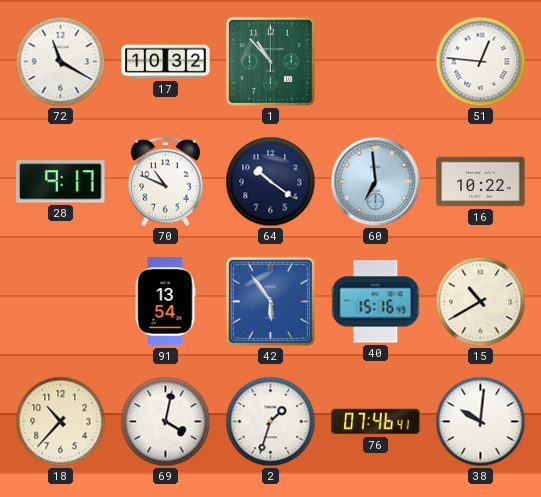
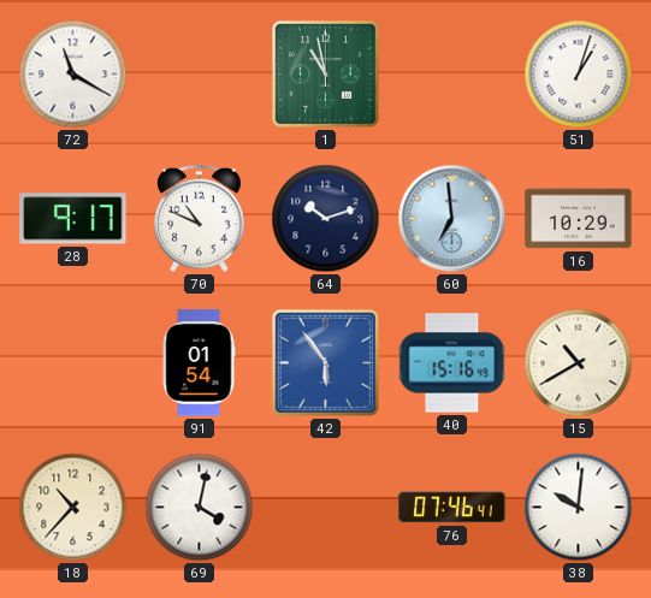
17: 10:32 -> none
1: 10:53 -> 10:58
51: 12:46 -> 1:03
64: 10:21 -> 10:12
16: 10:22 -> 10:29
91: 13:54 -> 01:54
2: 1:33 -> none
